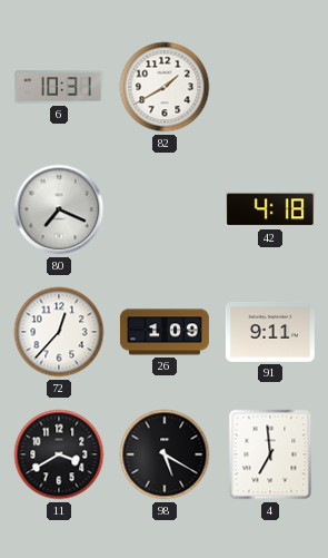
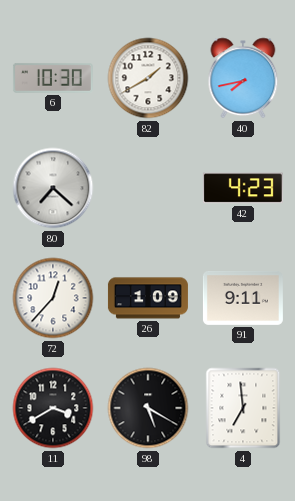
6: 10:31 -> 10:30
40: none -> 7:43
80: 7:19 -> 7:22
42: 4:18 -> 4:23
